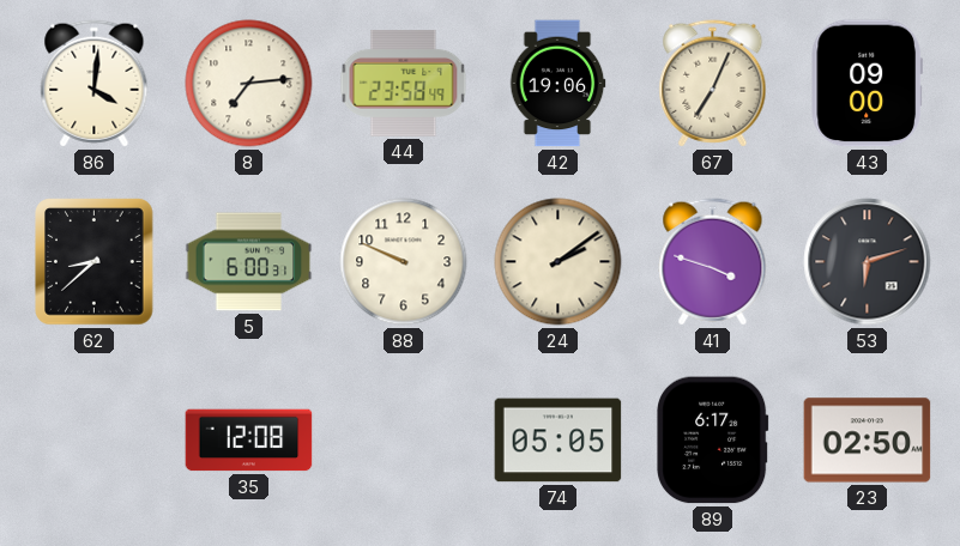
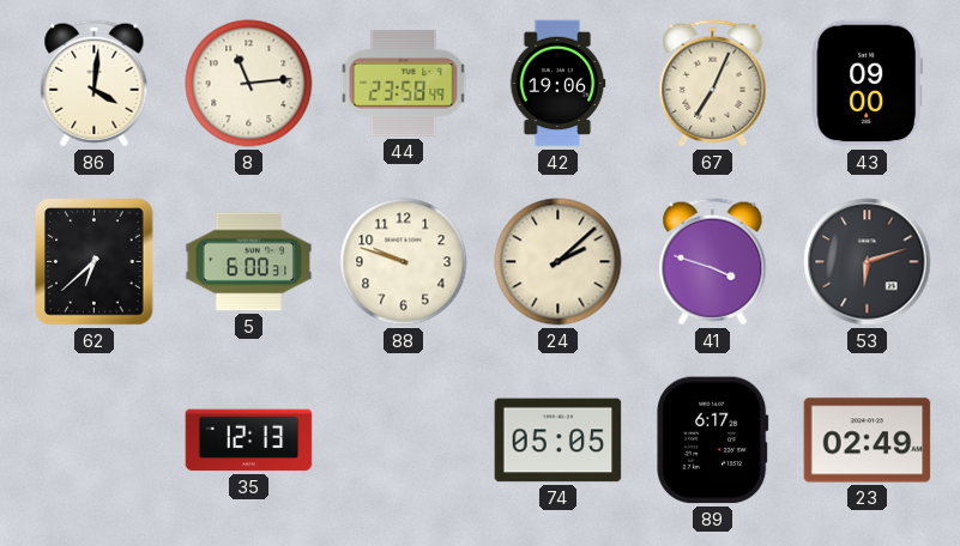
8: 7:14 -> 11:14
62: 8:38 -> 6:38
88: 9:49 -> 9:48
24: 2:09 -> 2:08
35: 12:08 -> 12:13
23: 02:50 -> 02:49
